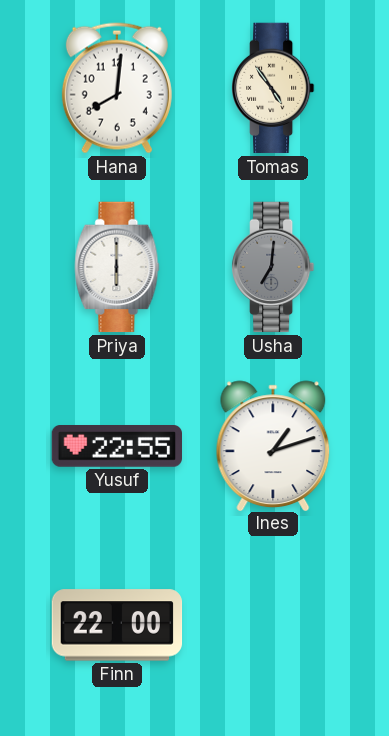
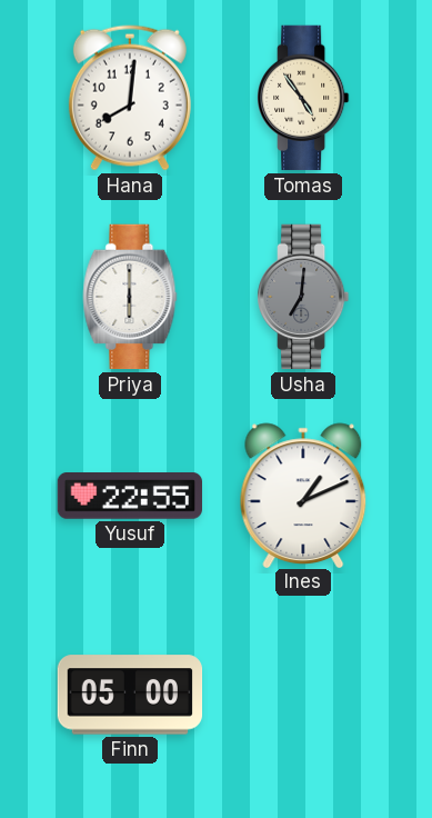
Ines: 1:12 -> 1:11
Finn: 22:00 -> 05:00
